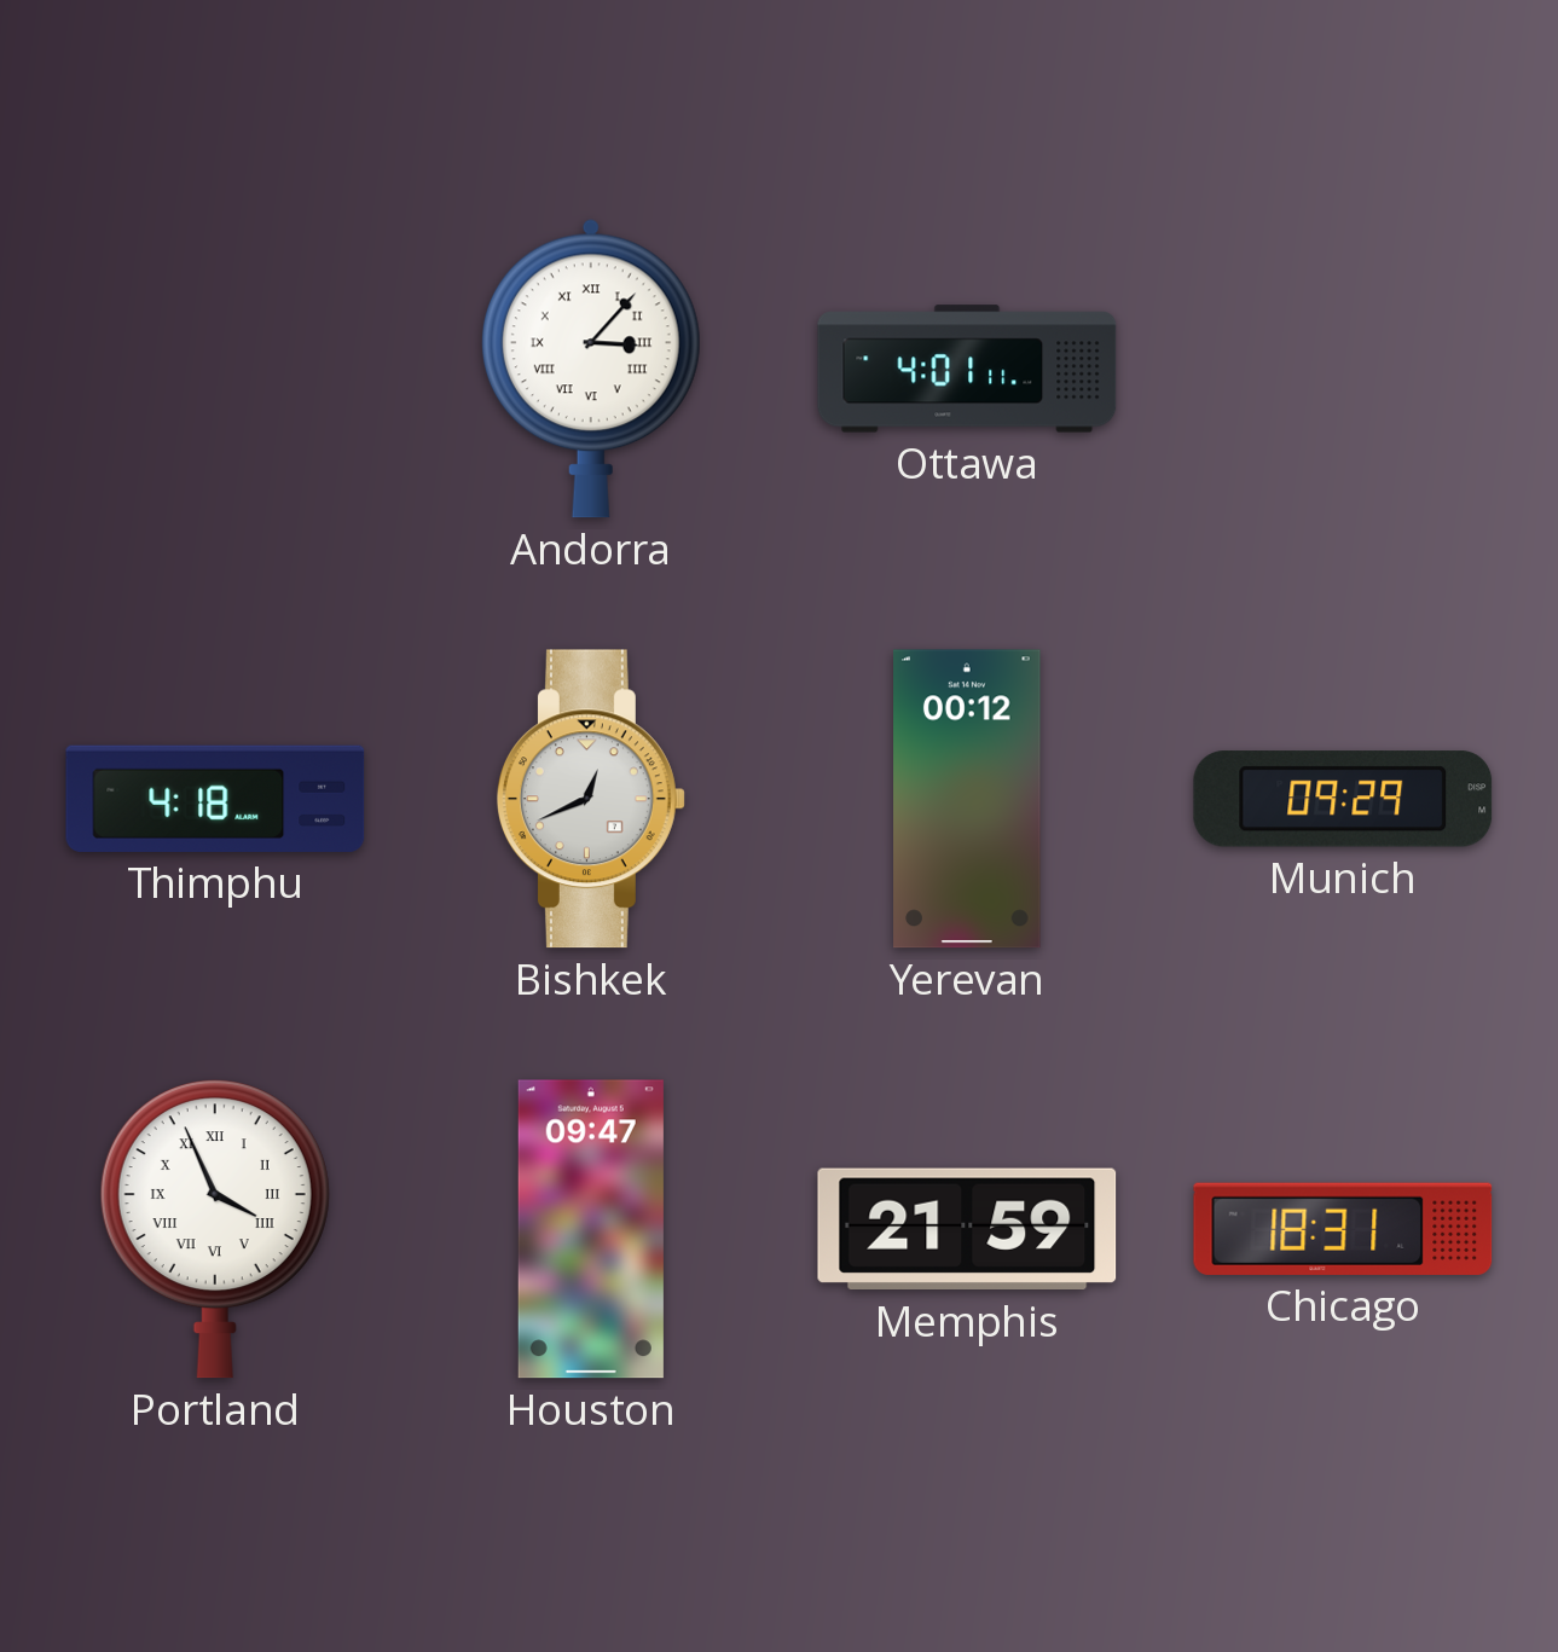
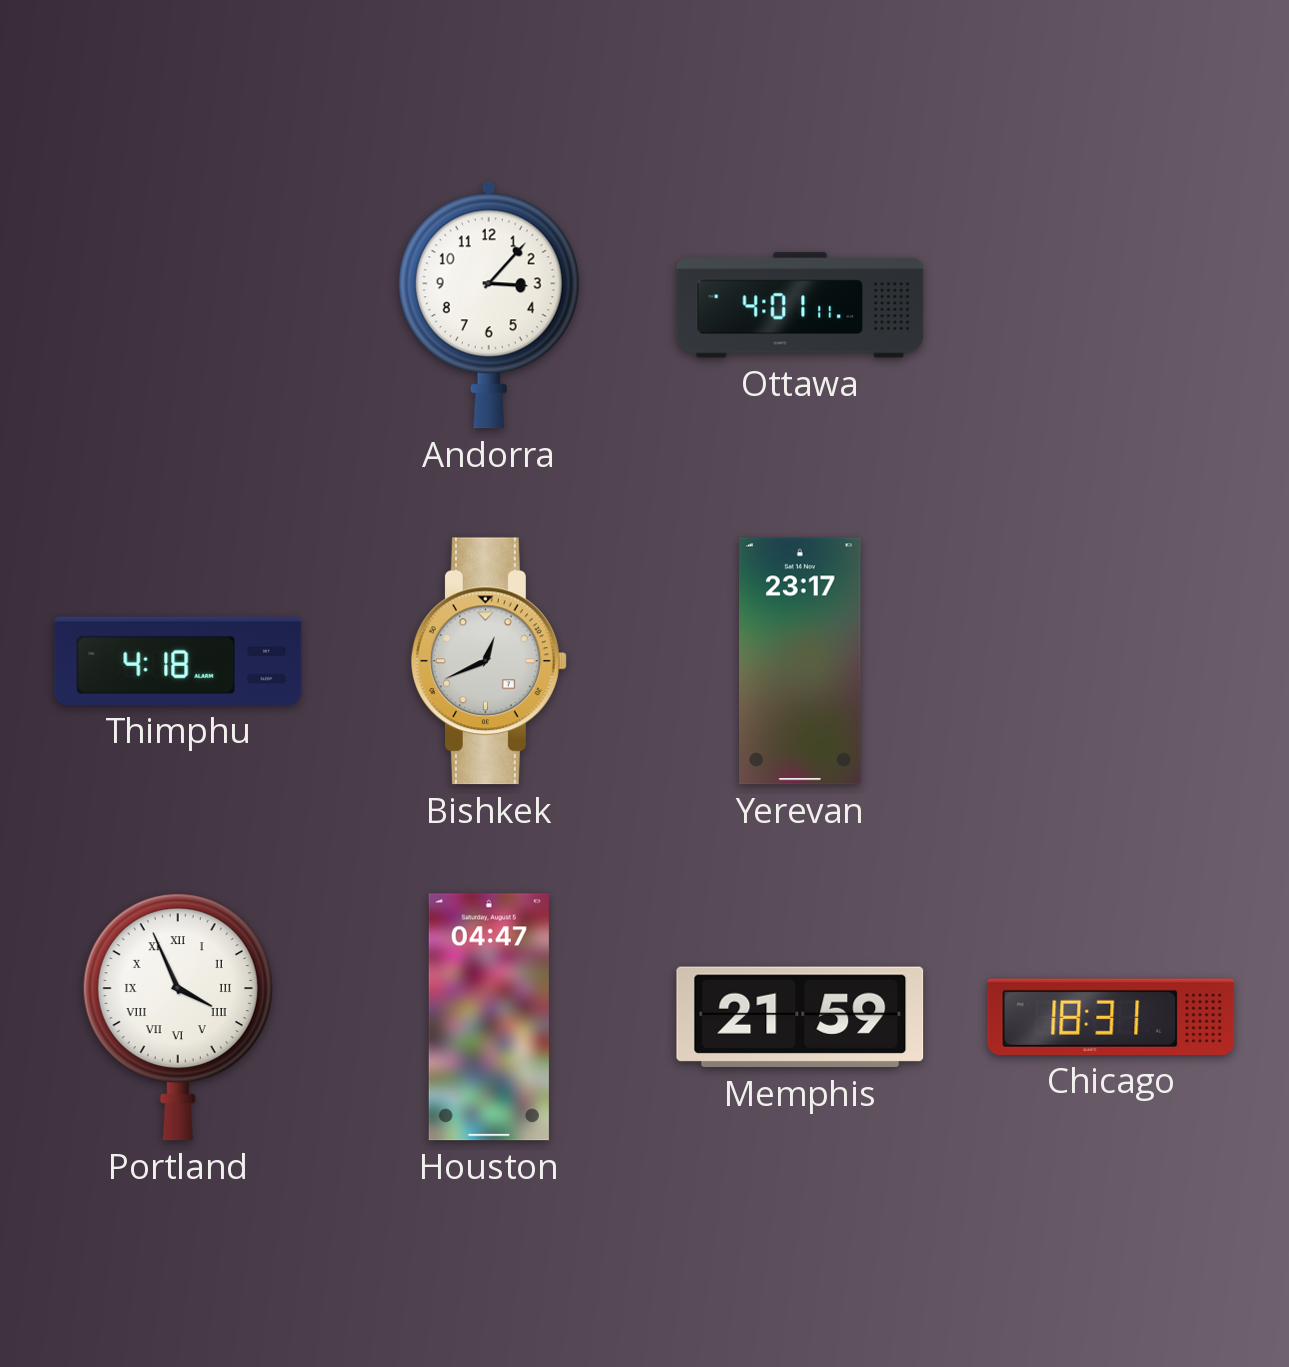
Andorra numerals: Roman -> Arabic
Yerevan: 00:12 -> 23:17
Munich: 09:29 -> none
Houston: 09:47 -> 04:47
